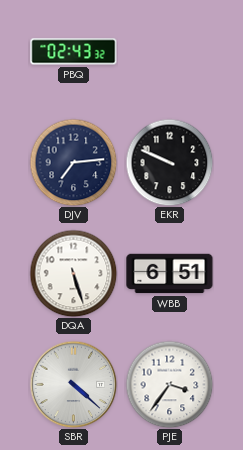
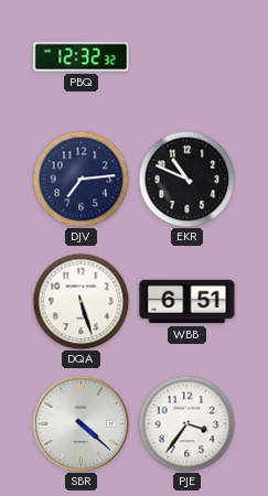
PBQ: 02:43 -> 12:32
EKR: 9:49 -> 10:49
